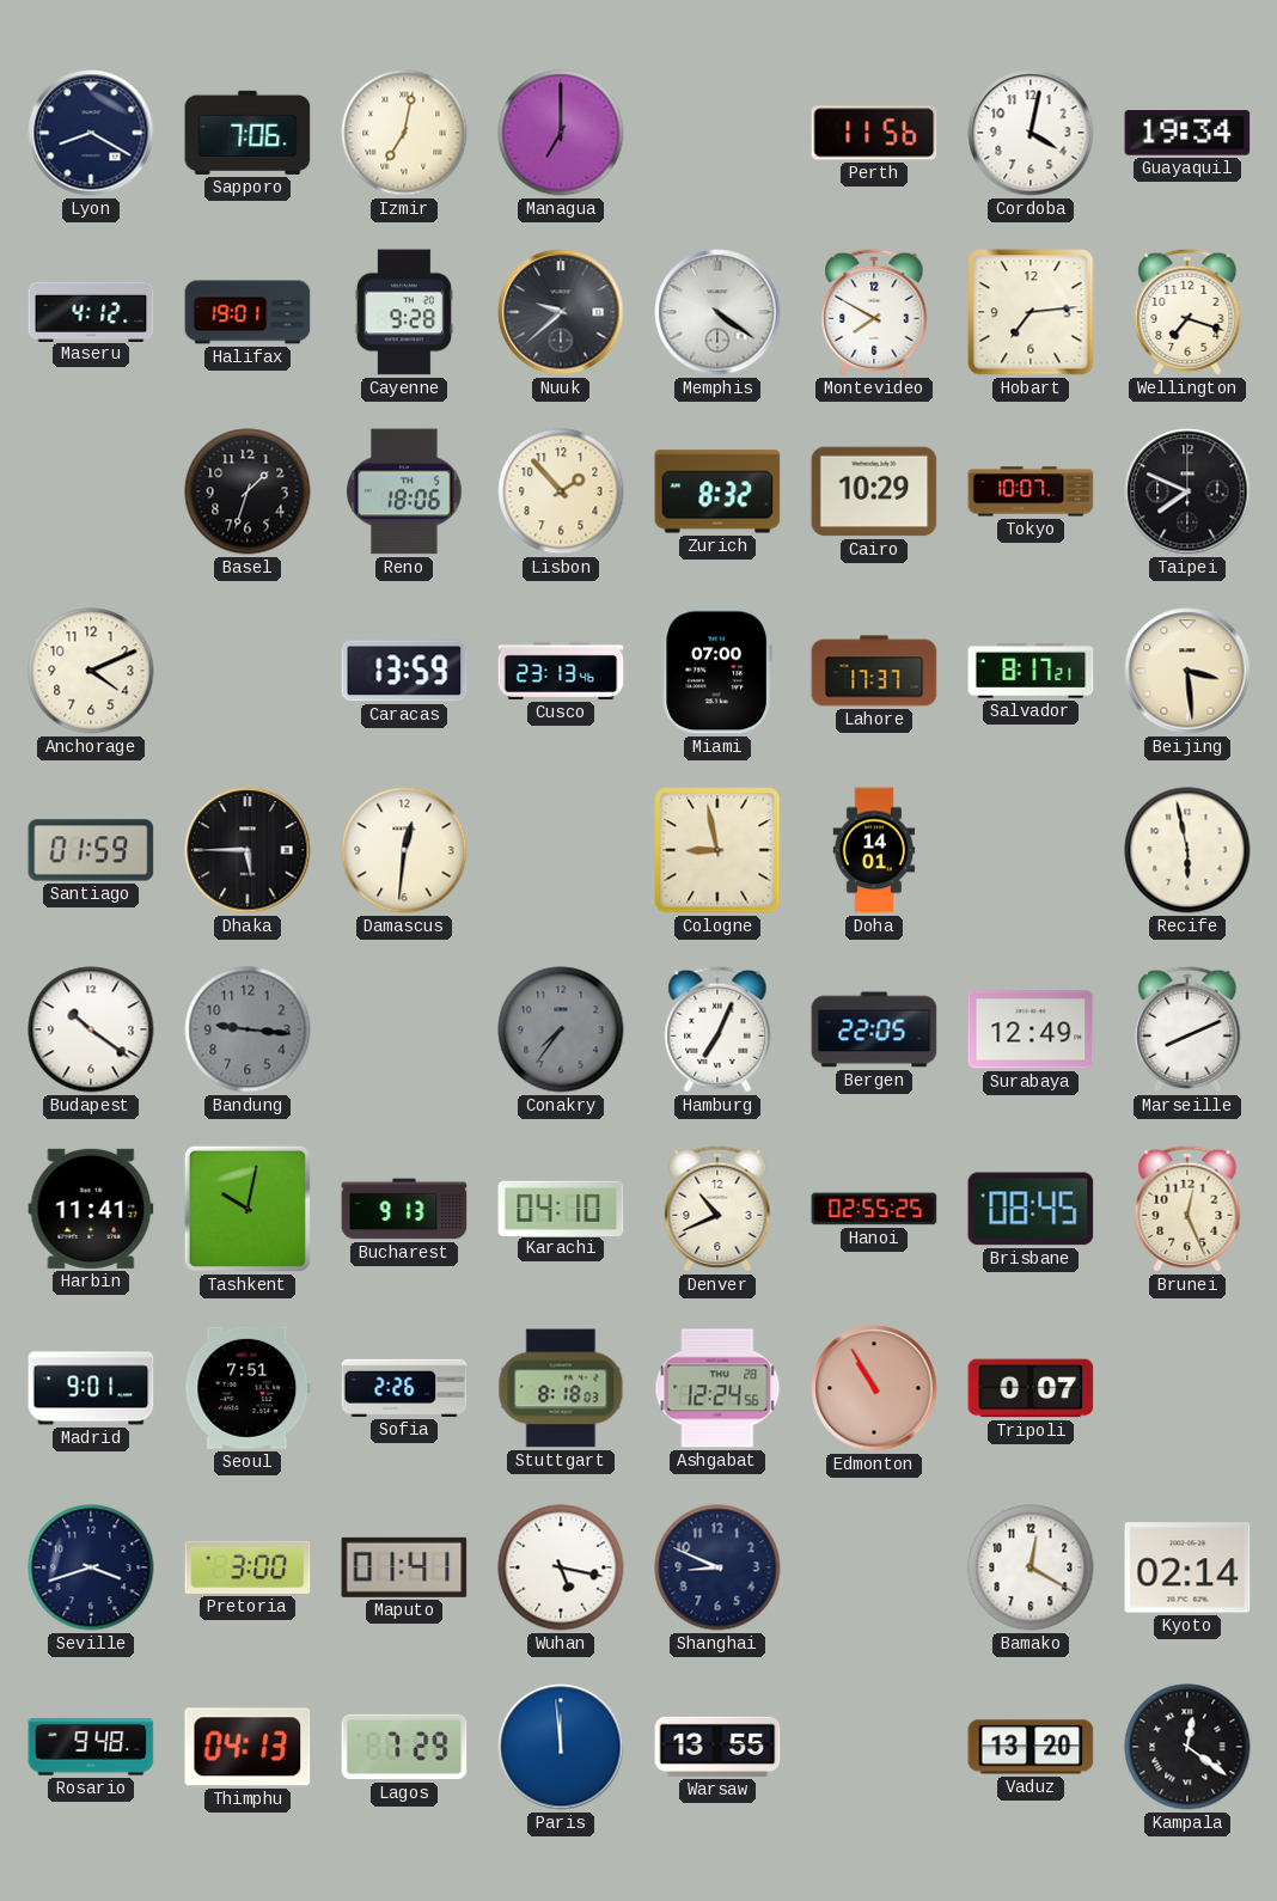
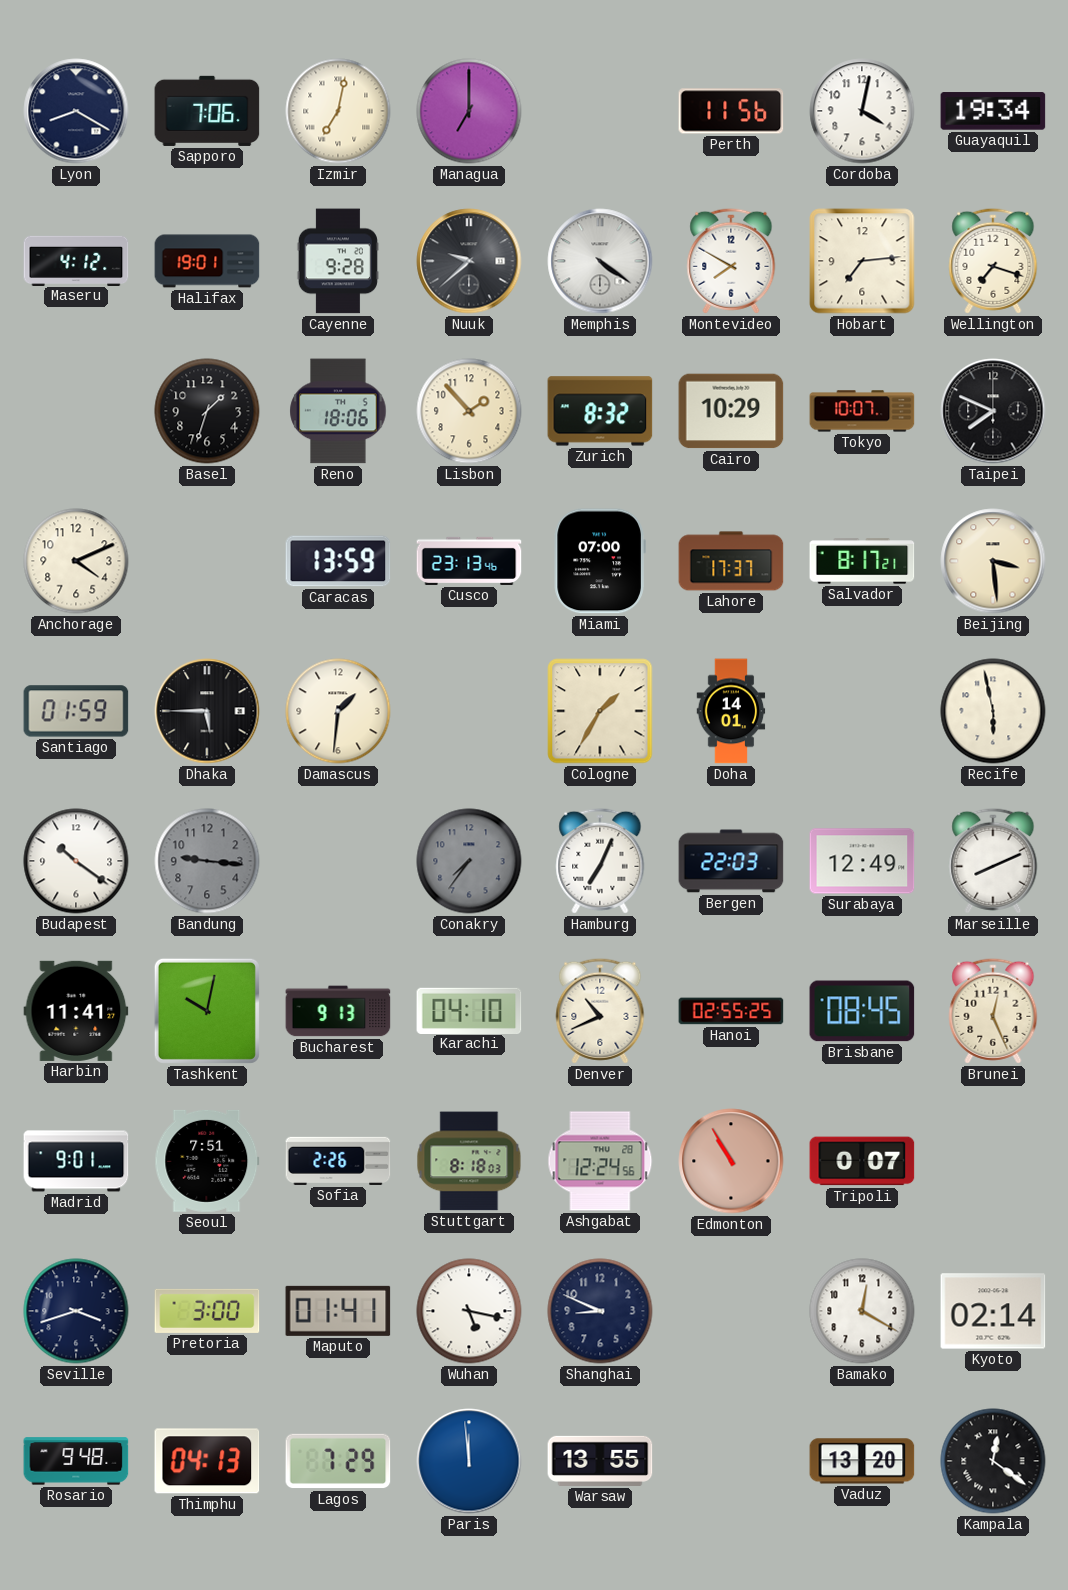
Damascus: 12:31 -> 1:31
Cologne: 8:58 -> 1:35
Bergen: 22:05 -> 22:03
